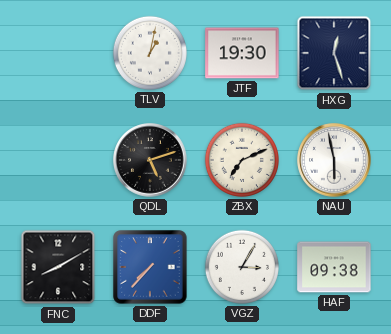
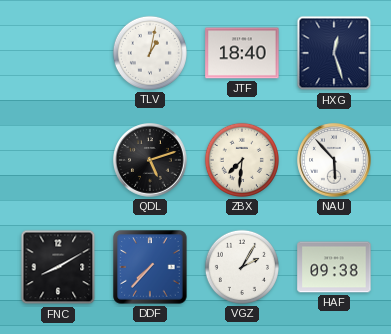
JTF: 19:30 -> 18:40
ZBX: 7:11 -> 7:31
NAU: 5:58 -> 5:53
VGZ: 3:05 -> 2:05
